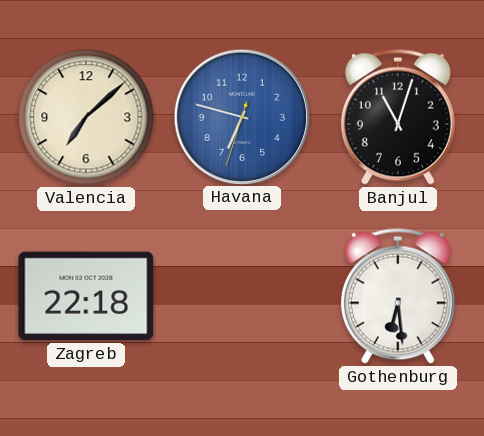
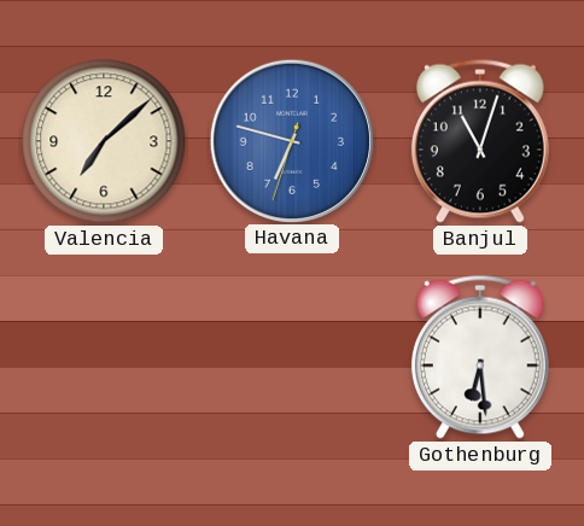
Zagreb: 22:18 -> none
